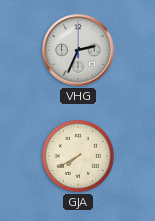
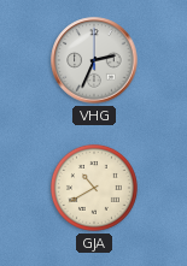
GJA: 7:40 -> 10:40
